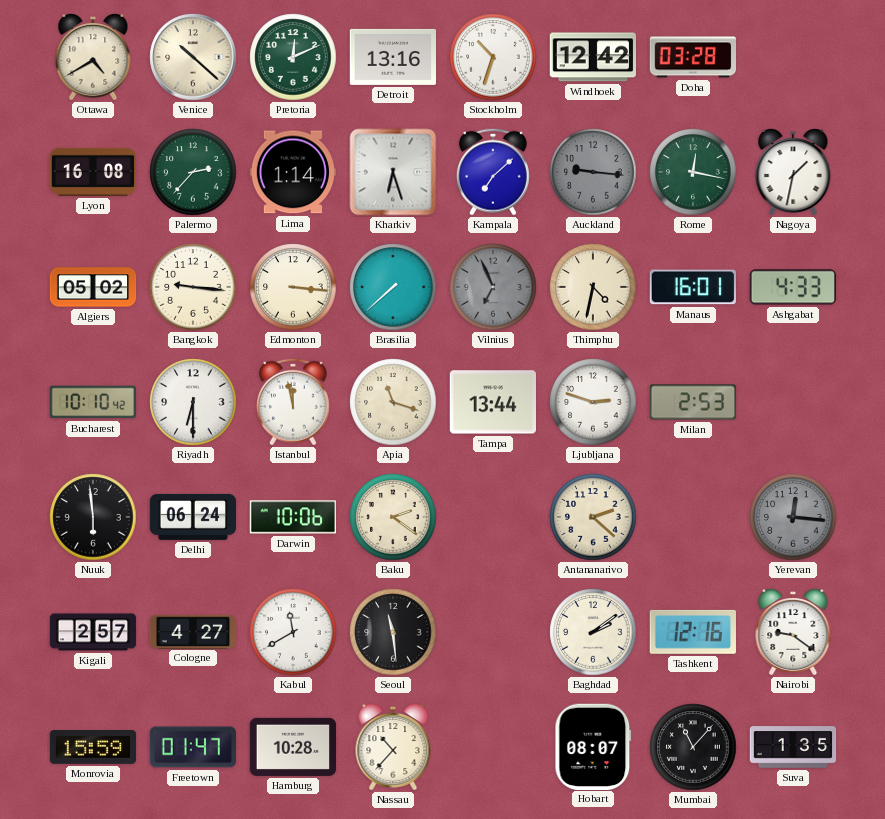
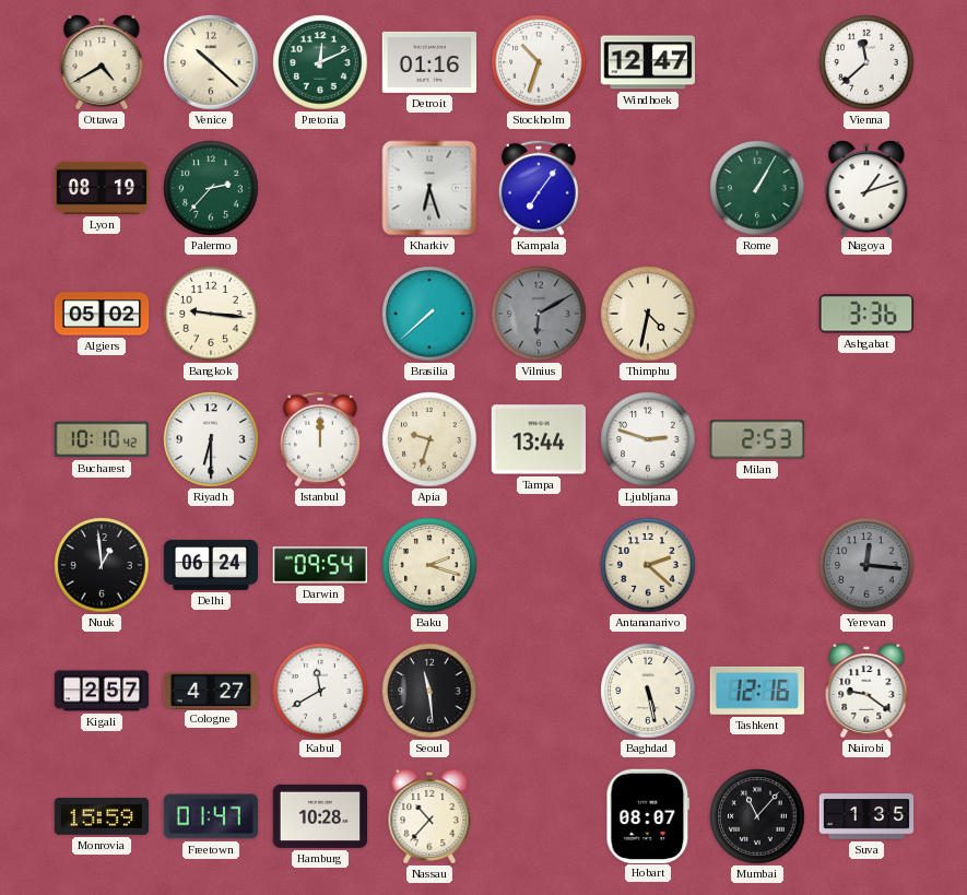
Detroit: 13:16 -> 01:16
Windhoek: 12:42 -> 12:47
Doha: 03:28 -> none
Vienna: none -> 11:38
Lyon: 16:08 -> 08:19
Lima: 1:14 -> none
Kampala: 7:08 -> 7:06
Auckland: 9:16 -> none
Rome: 12:17 -> 1:05
Nagoya: 1:32 -> 1:12
Edmonton: 3:16 -> none
Vilnius: 6:56 -> 6:10
Manaus: 16:01 -> none
Ashgabat: 4:33 -> 3:36
Istanbul: 11:58 -> 12:00
Apia: 11:18 -> 9:33
Nuuk: 5:59 -> 12:59
Darwin: 10:06 -> 09:54
Baku: 2:21 -> 2:18
Baghdad: 2:09 -> 5:28
